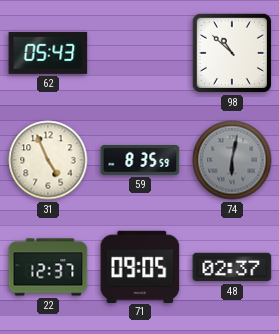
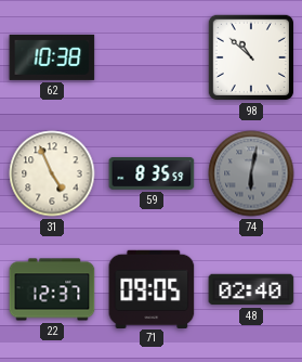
62: 05:43 -> 10:38
48: 02:37 -> 02:40
